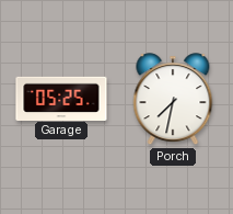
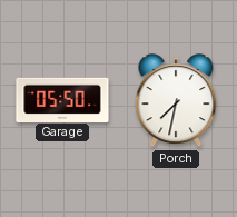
Garage: 05:25 -> 05:50
